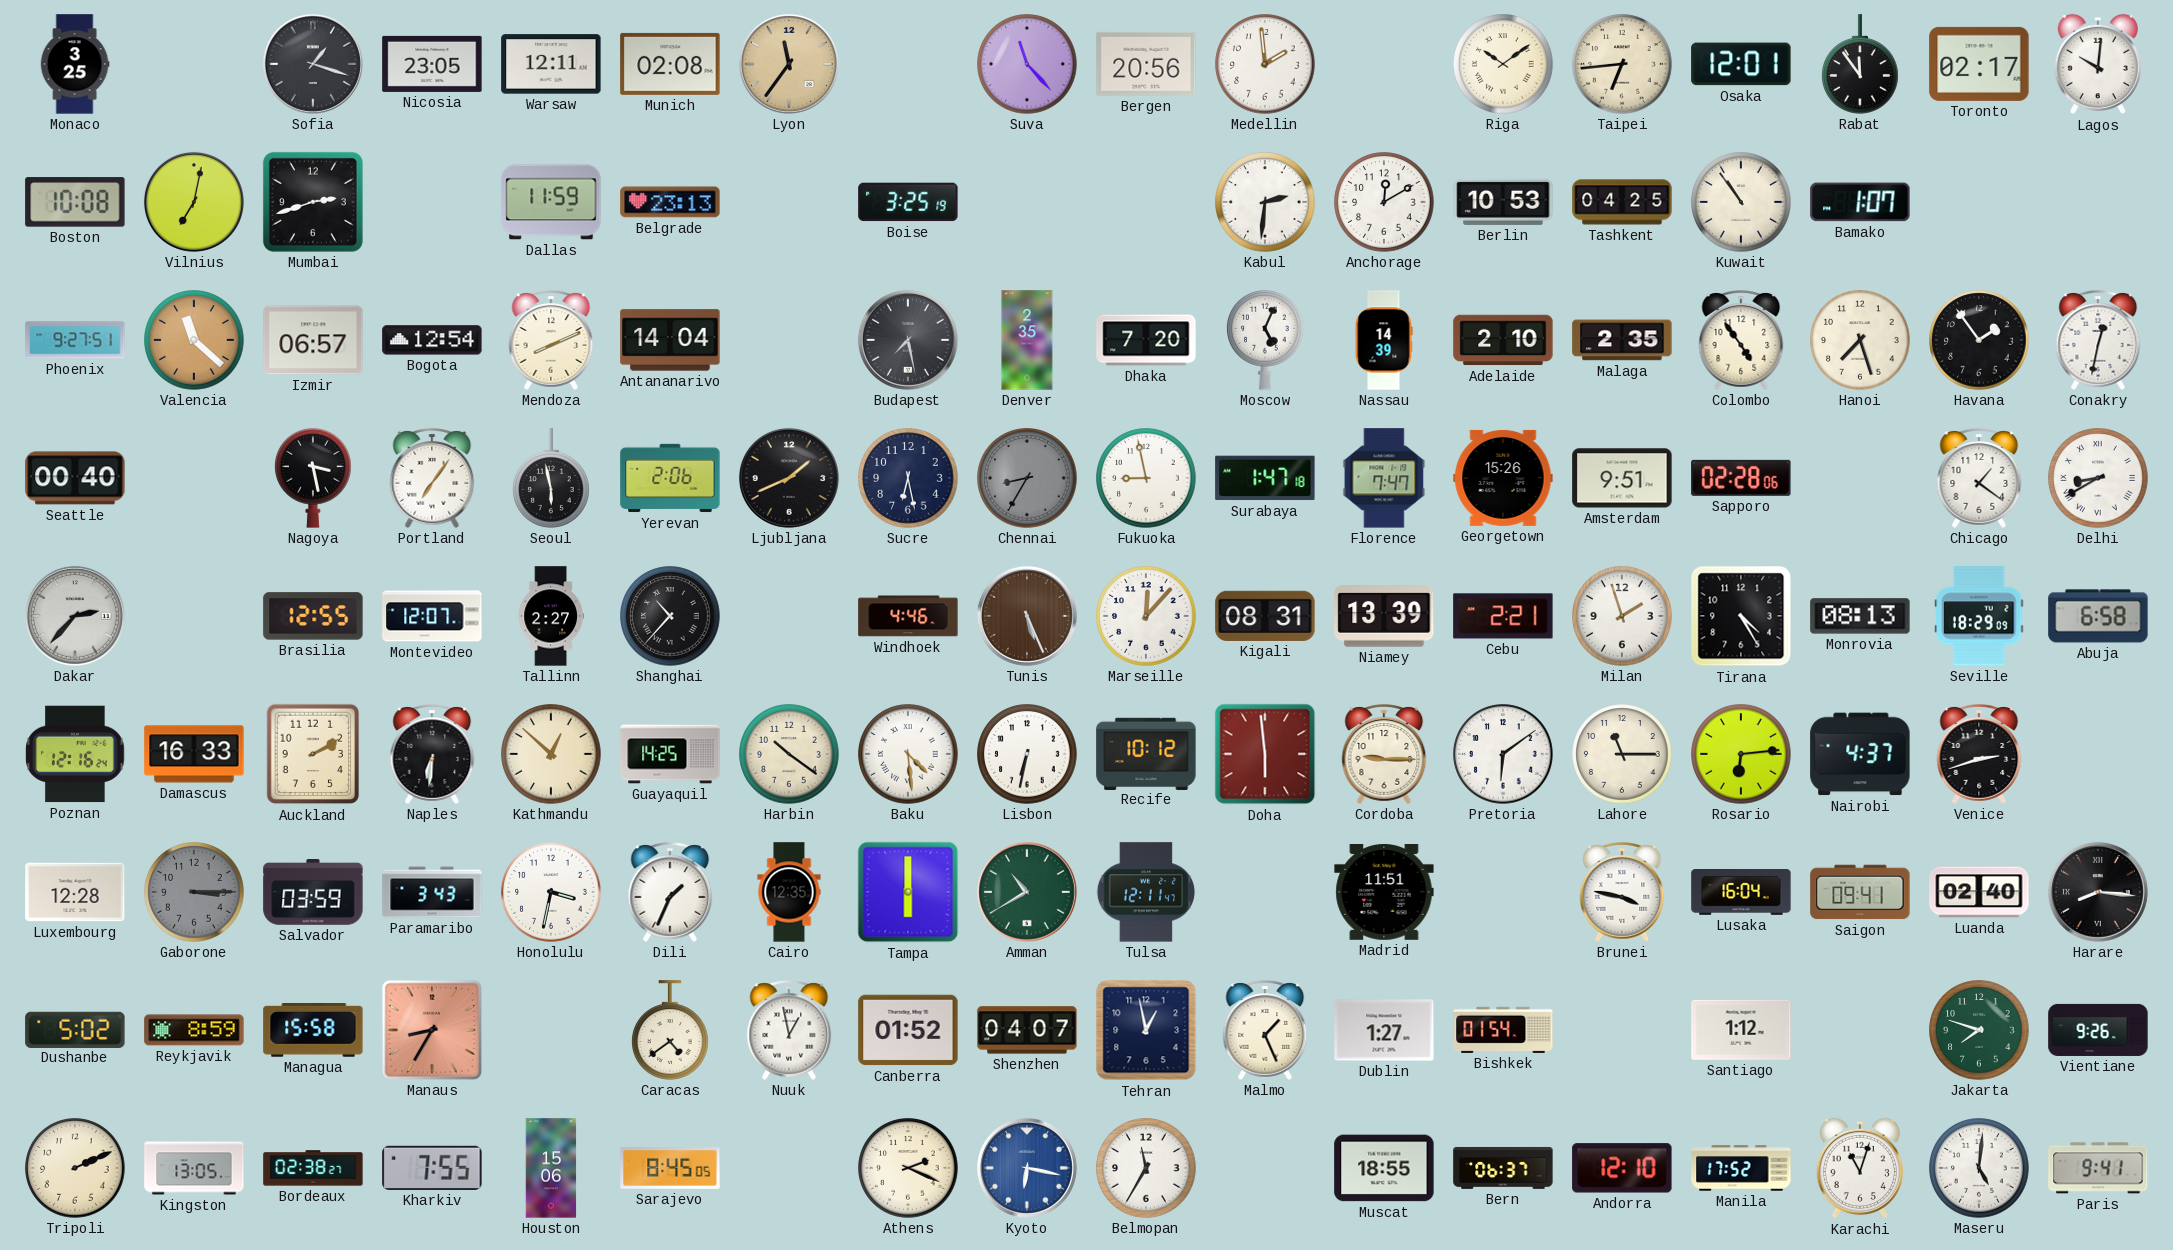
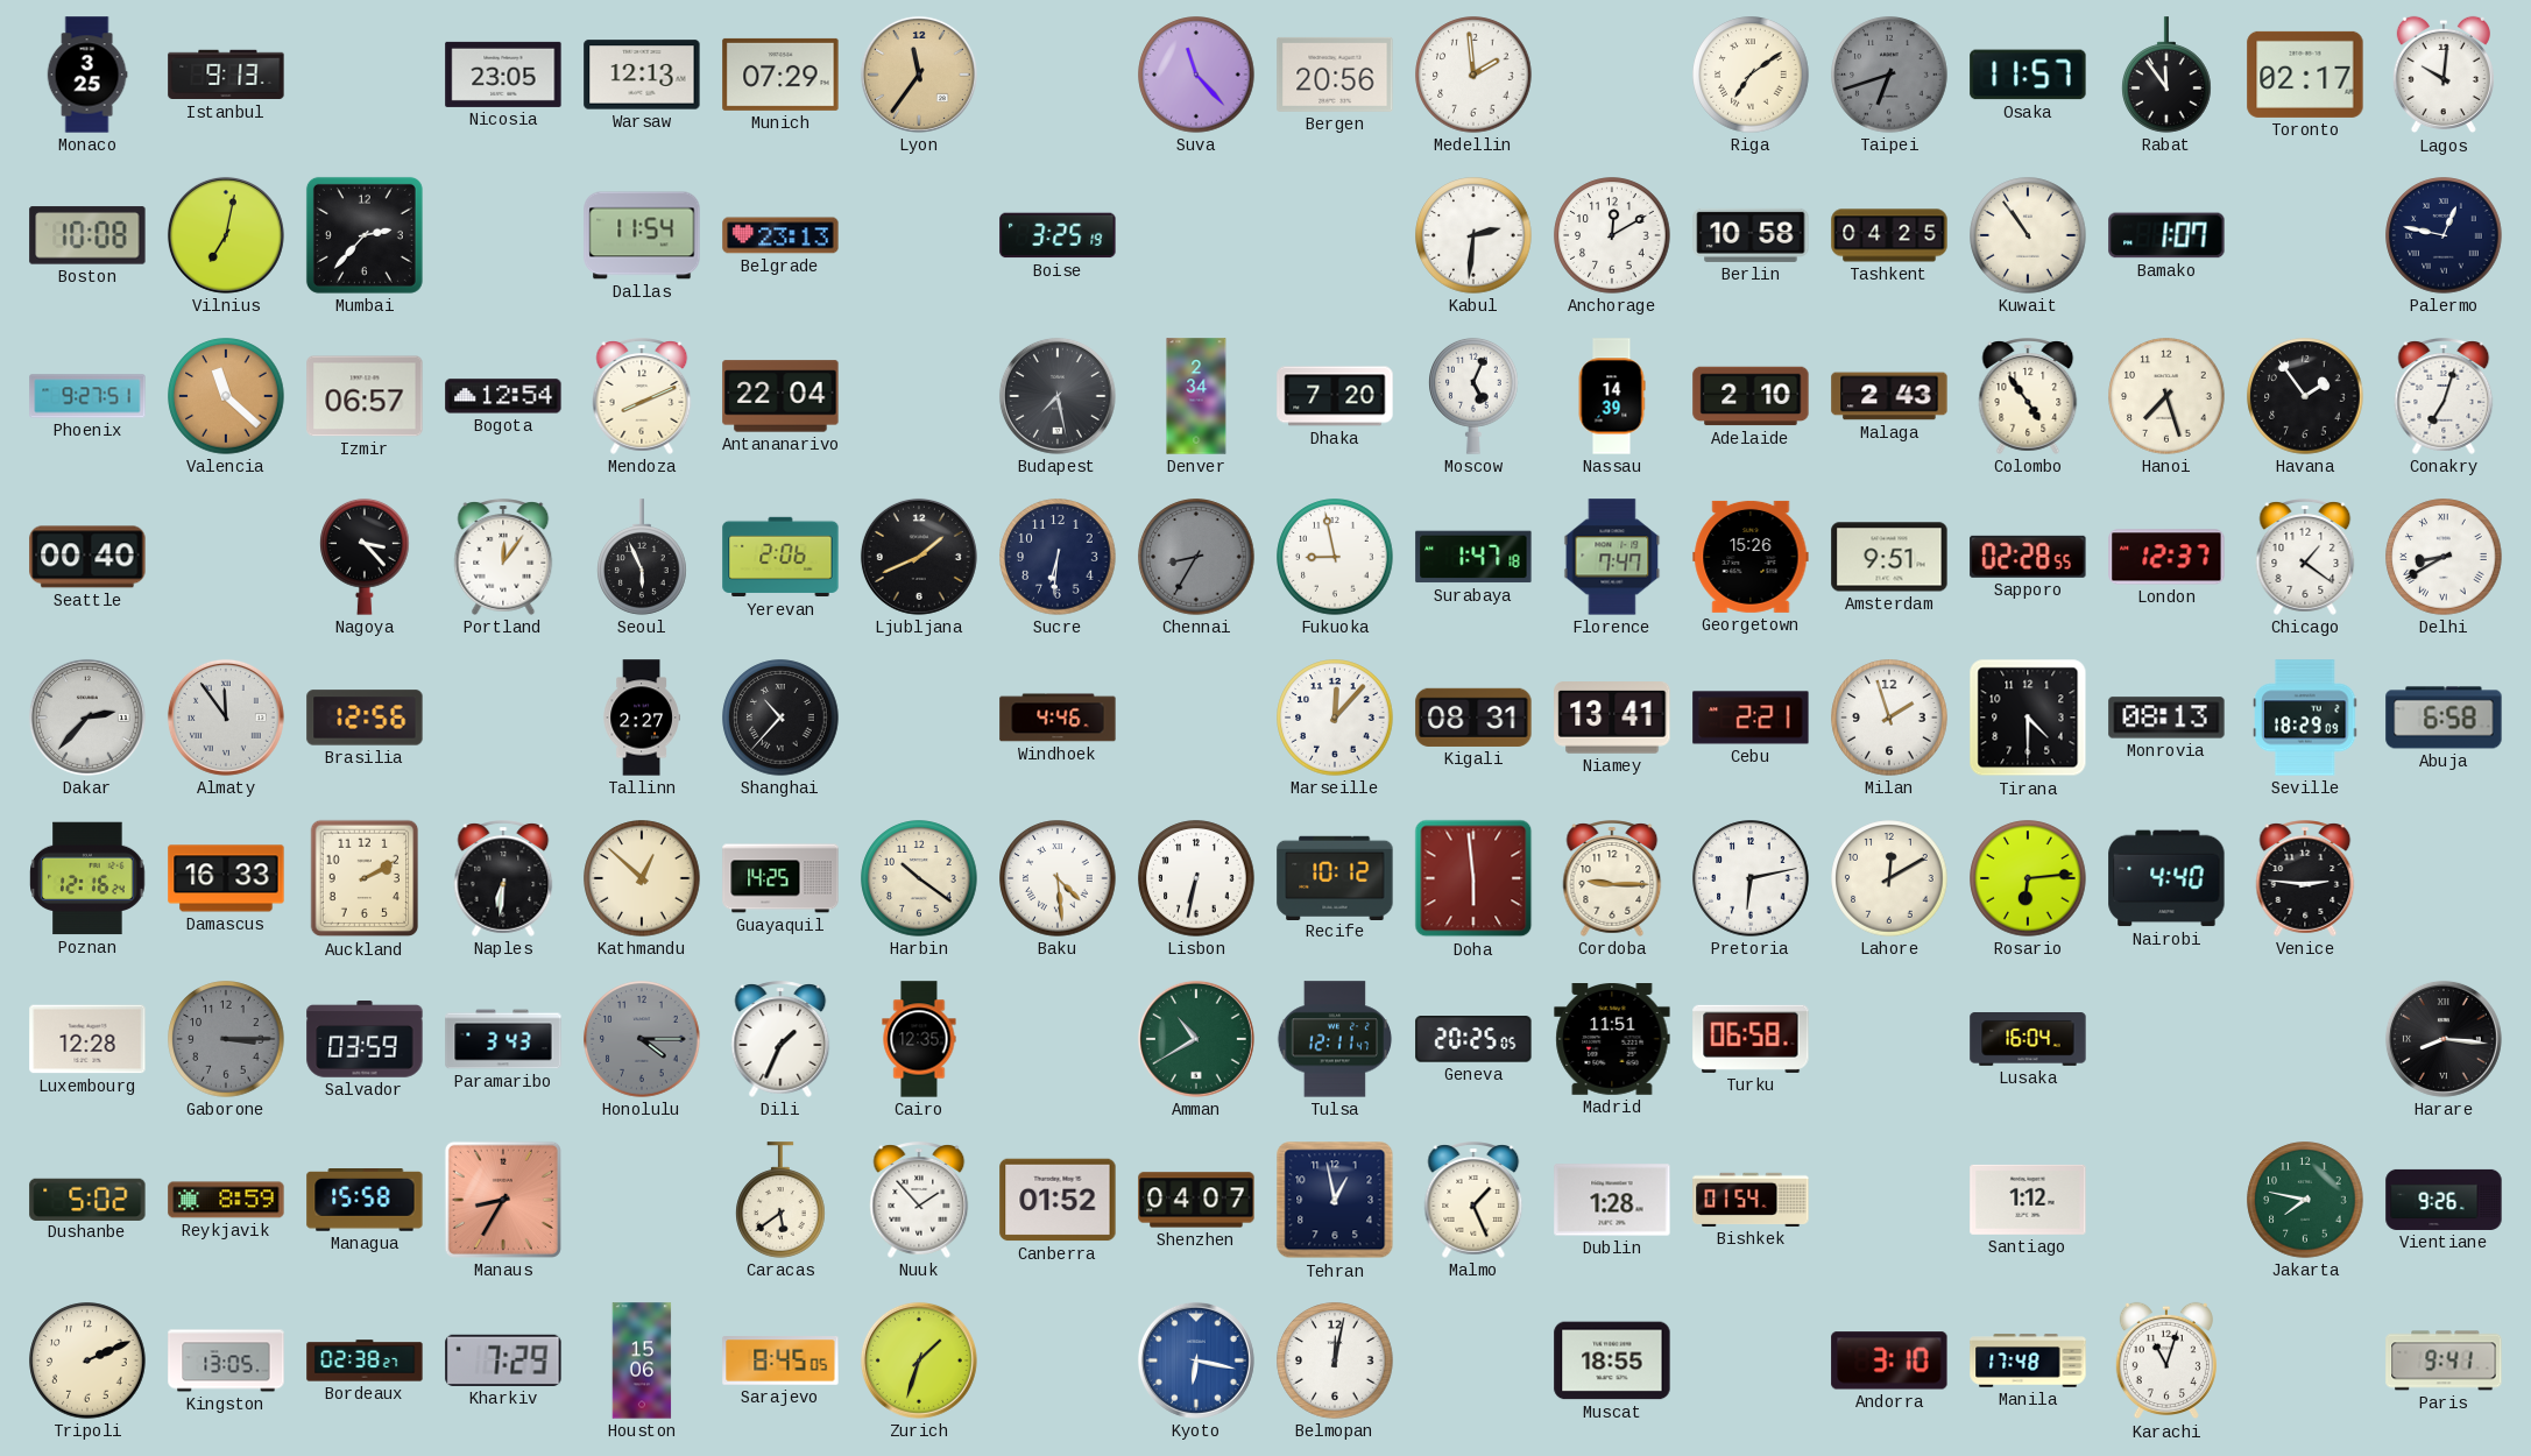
Istanbul: none -> 9:13
Sofia: 1:18 -> none
Warsaw: 12:11 -> 12:13
Munich: 02:08 -> 07:29
Riga: 10:09 -> 7:09
Taipei: 6:44 -> 6:42
Taipei dial: cream -> grey
Osaka: 12:01 -> 11:57
Mumbai: 2:42 -> 2:37
Dallas: 11:59 -> 11:54
Berlin: 10:53 -> 10:58
Palermo: none -> 12:47
Antananarivo: 14:04 -> 22:04
Denver: 2:35 -> 2:34
Malaga: 2:35 -> 2:43
Conakry: 12:32 -> 7:03
Nagoya: 3:28 -> 3:23
Portland: 7:06 -> 12:06
Seoul: 5:58 -> 5:56
Sucre: 6:28 -> 6:31
Sapporo: 02:28:06 -> 02:28:55
London: none -> 12:37
Almaty: none -> 11:54
Brasilia: 12:55 -> 12:56
Montevideo: 12:07 -> none
Tunis: 5:26 -> none
Niamey: 13:39 -> 13:41
Tirana: 4:25 -> 4:30
Pretoria: 6:09 -> 6:13
Lahore: 11:15 -> 12:10
Nairobi: 4:37 -> 4:40
Venice: 2:42 -> 2:46
Honolulu: 3:32 -> 4:15
Honolulu dial: white -> grey
Tampa: 6:00 -> none
Geneva: none -> 20:25
Turku: none -> 06:58
Brunei: 3:47 -> none
Saigon: 09:41 -> none
Luanda: 02:40 -> none
Caracas: 4:39 -> 5:39
Nuuk: 12:58 -> 1:53
Dublin: 1:27 -> 1:28
Jakarta: 7:48 -> 7:47
Kharkiv: 7:55 -> 7:29
Zurich: none -> 1:33
Athens: 2:19 -> none
Belmopan: 11:35 -> 12:02
Bern: 06:37 -> none
Andorra: 12:10 -> 3:10
Manila: 17:52 -> 17:48
Maseru: 5:01 -> none
